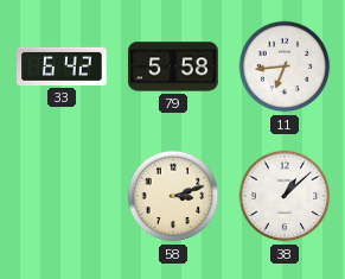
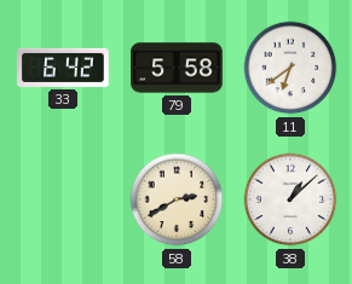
11: 6:44 -> 6:39
58: 3:12 -> 2:40
